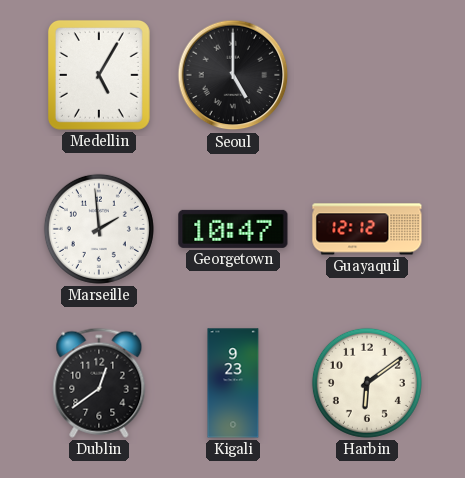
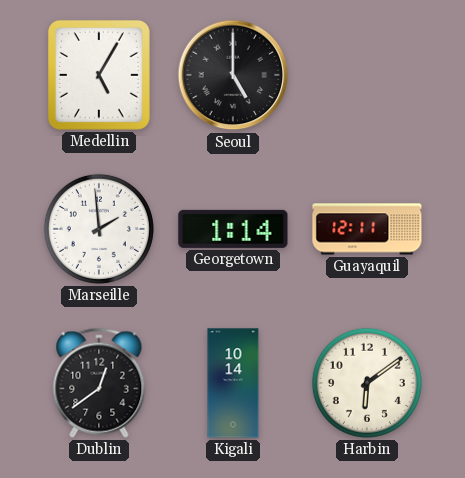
Georgetown: 10:47 -> 1:14
Guayaquil: 12:12 -> 12:11
Kigali: 9:23 -> 10:14
